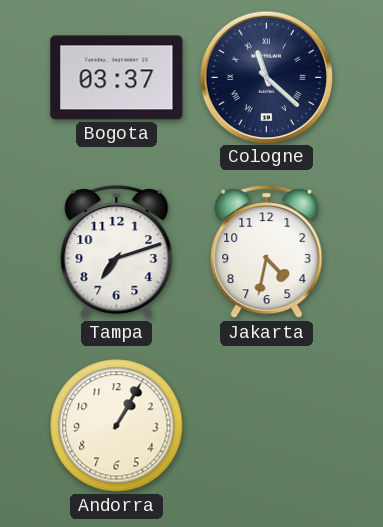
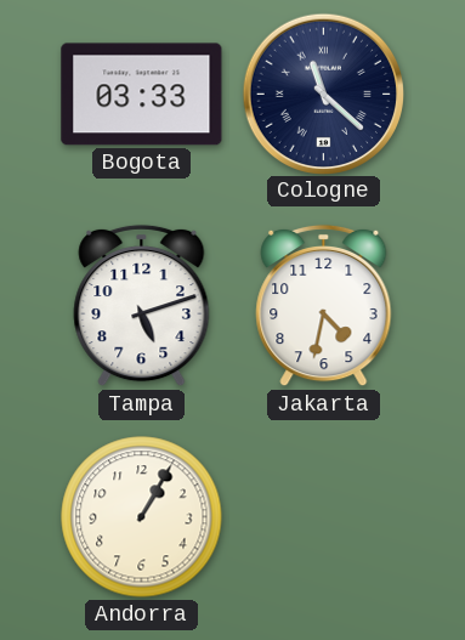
Bogota: 03:37 -> 03:33
Tampa: 7:12 -> 5:12
